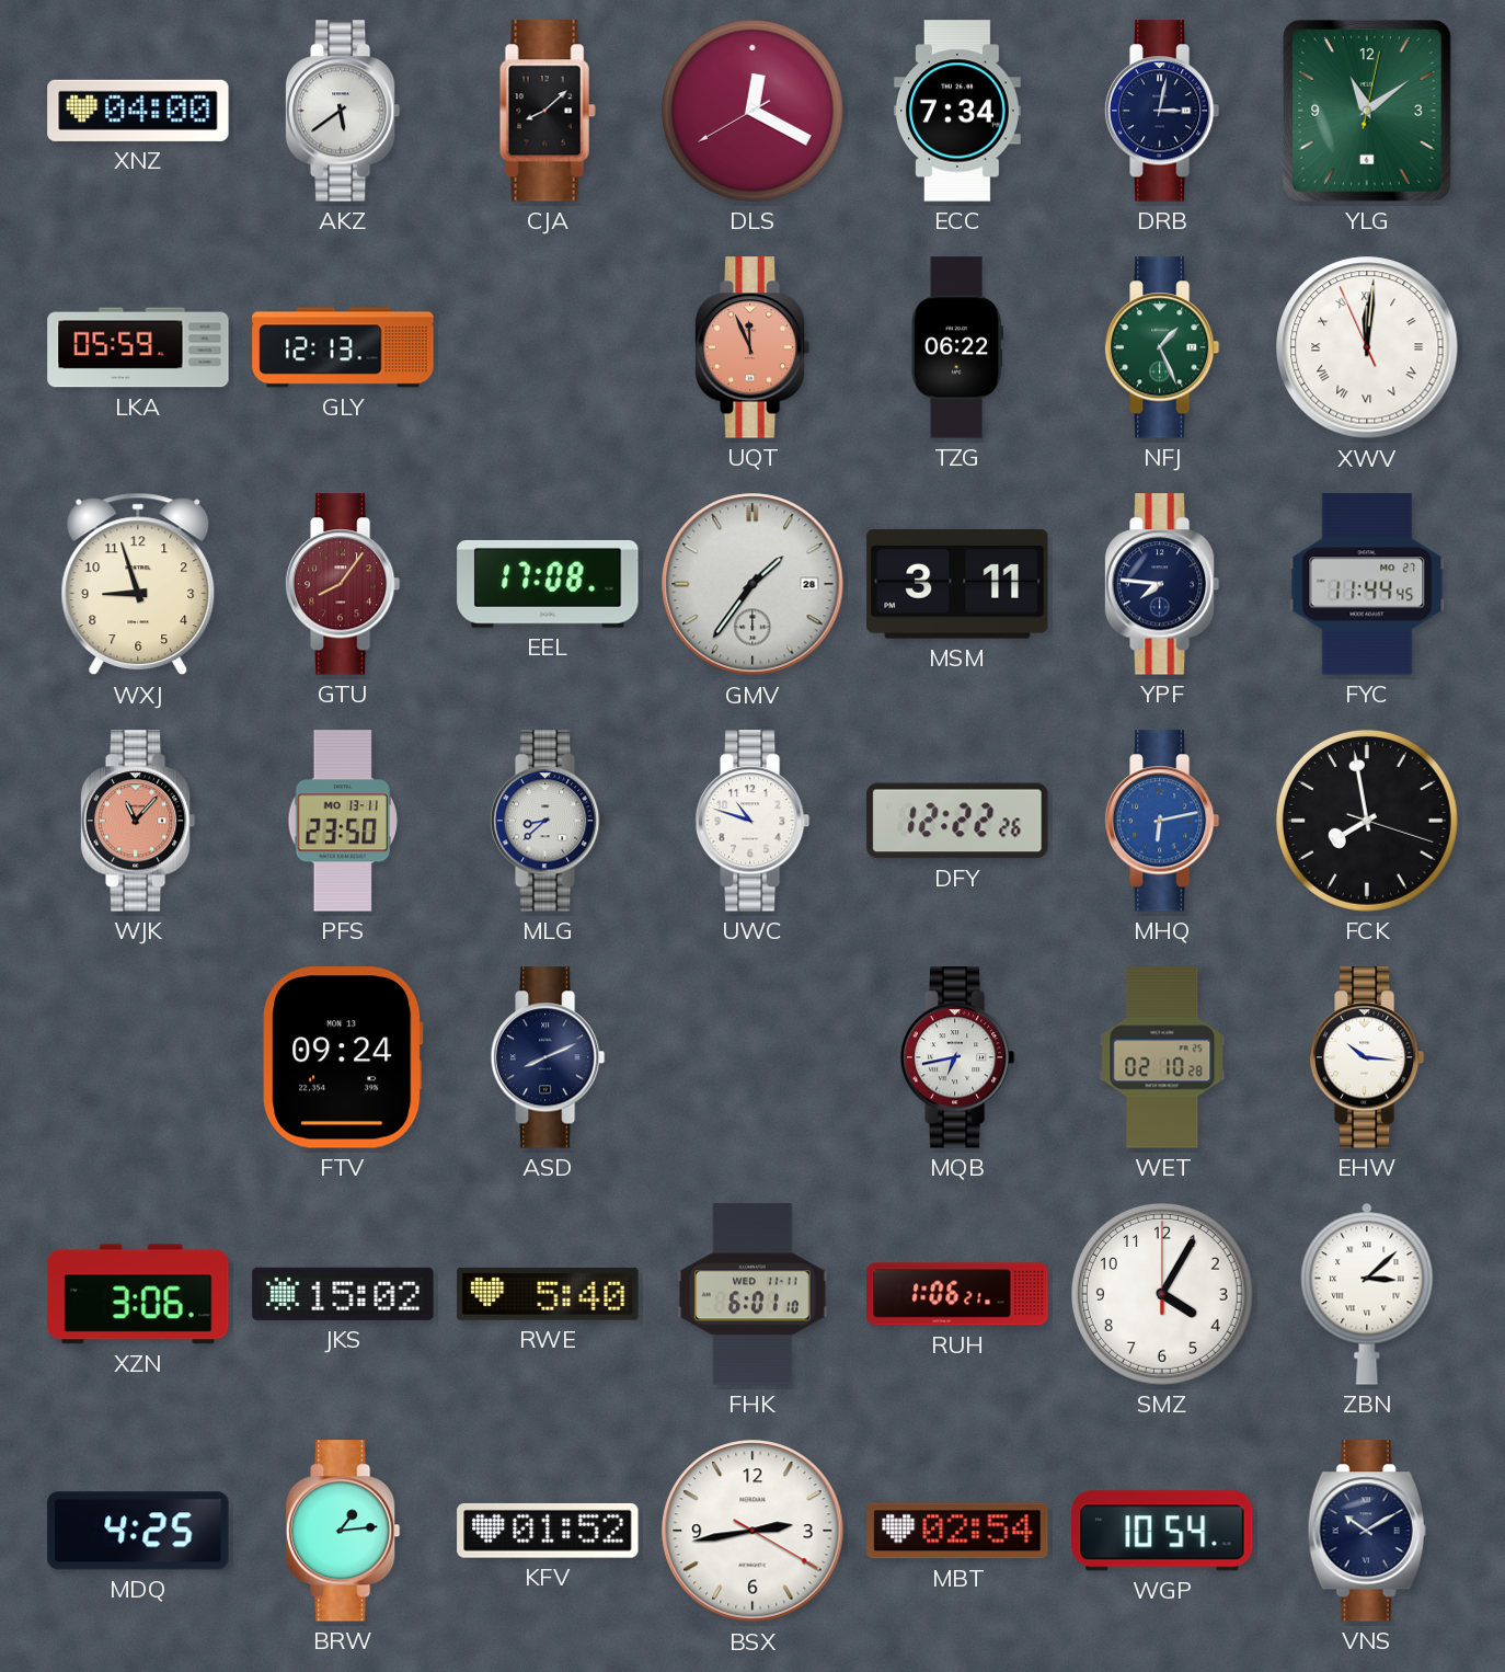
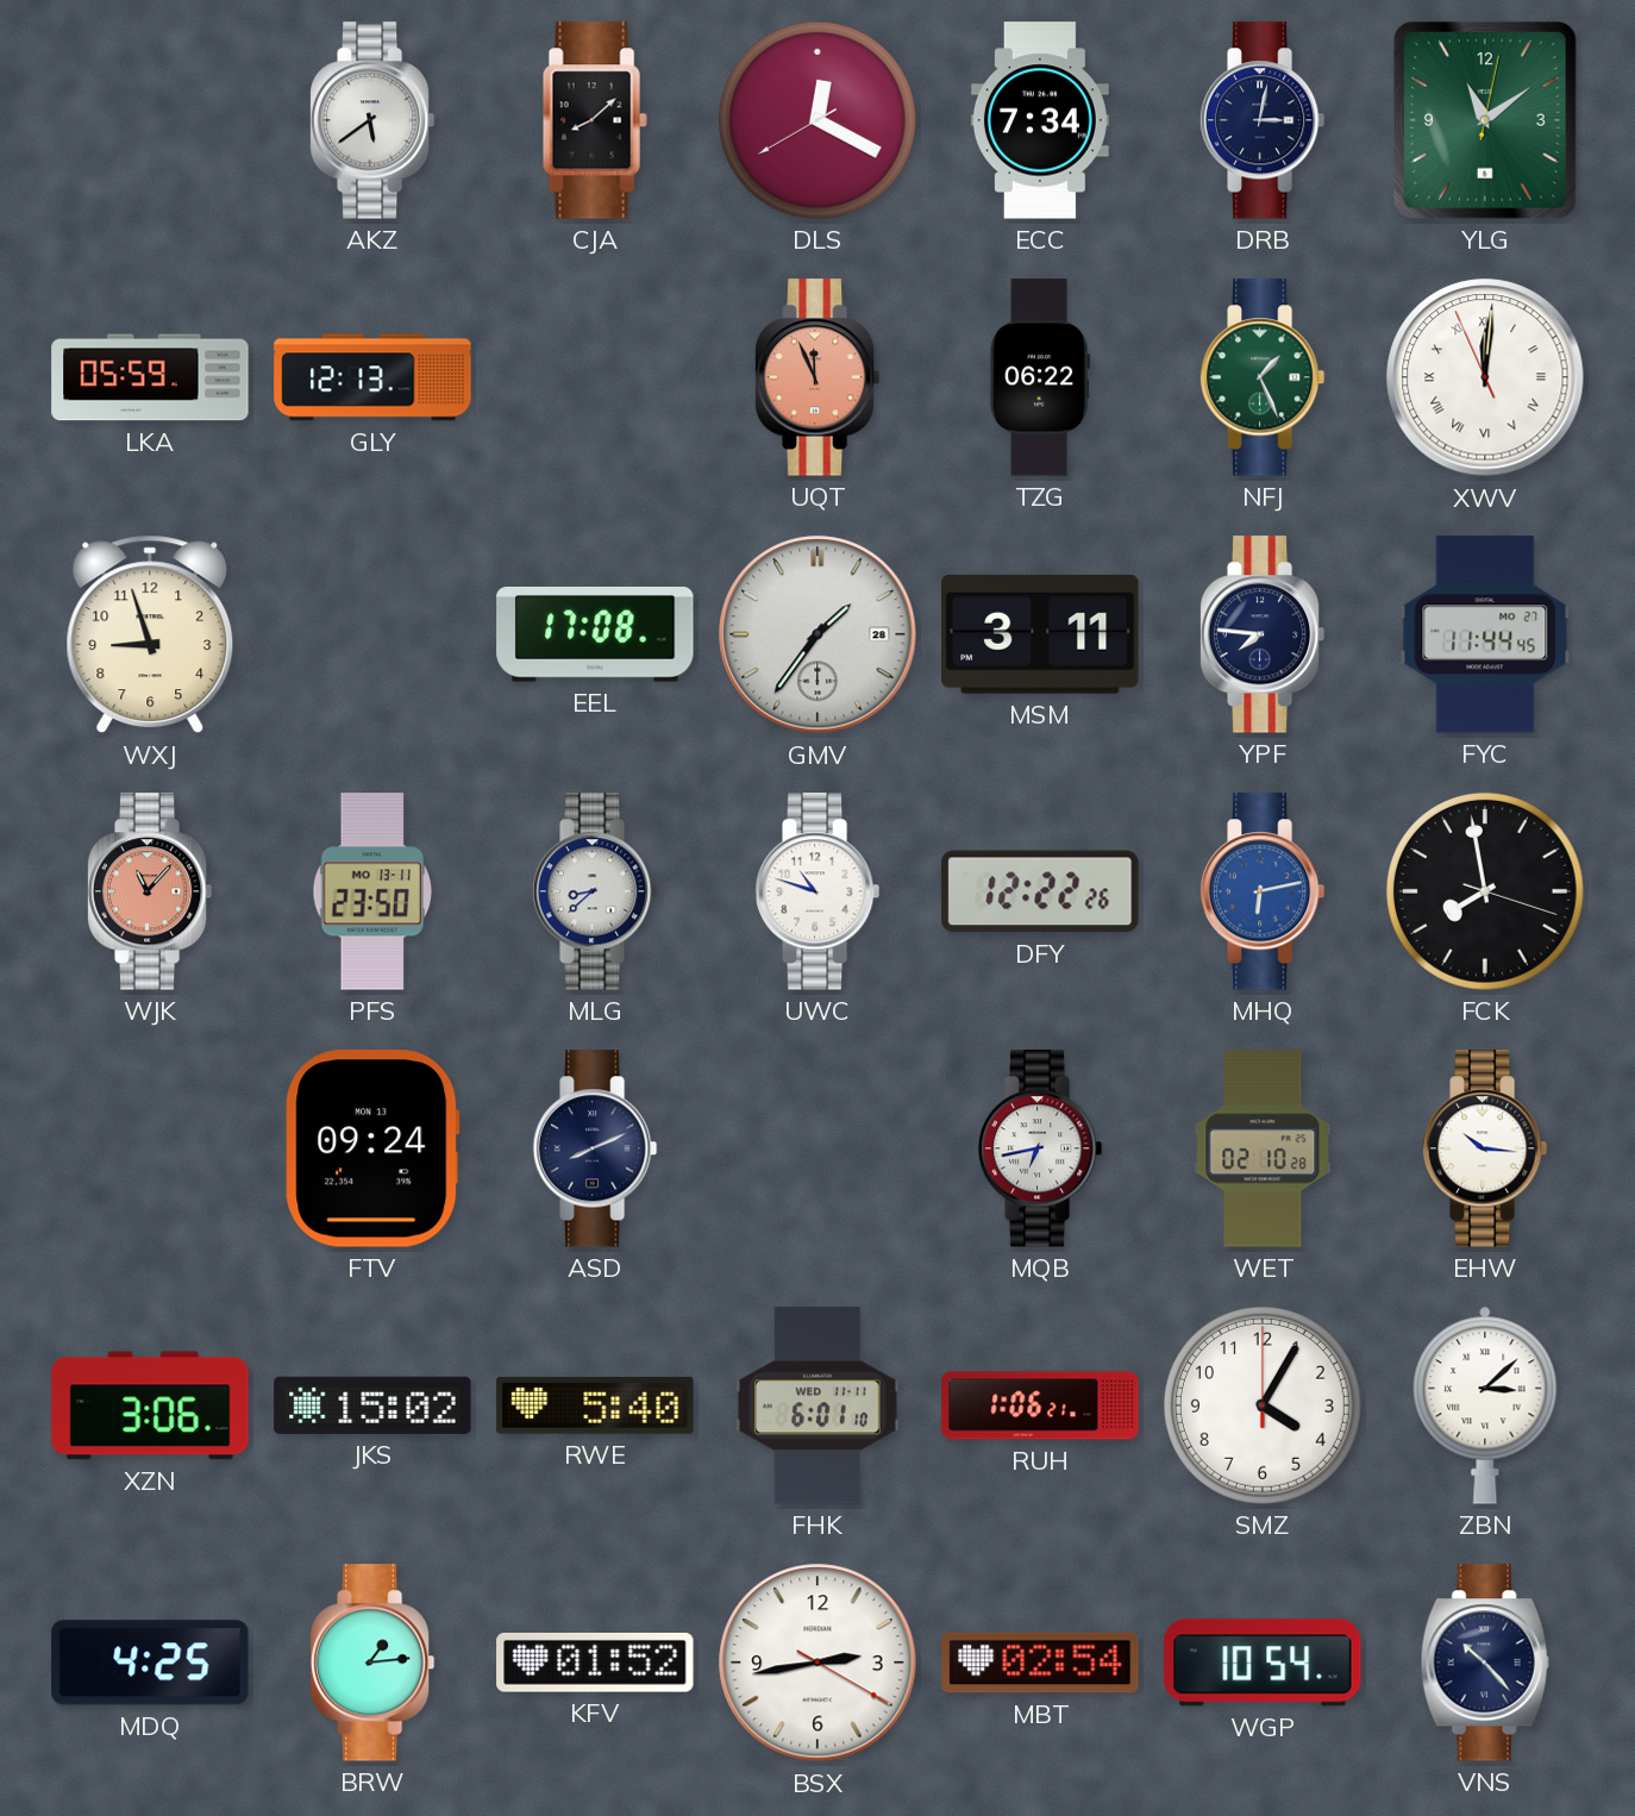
XNZ: 04:00 -> none
GTU: 8:06 -> none
VNS: 10:10 -> 10:23
